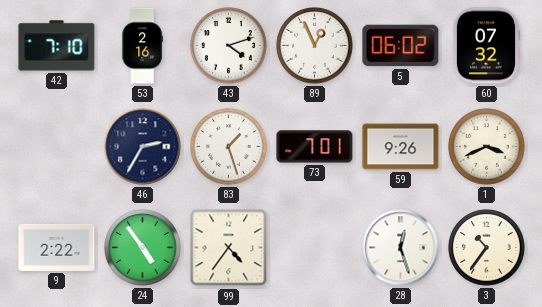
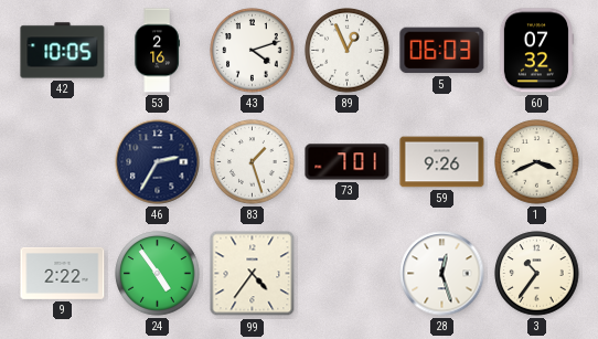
42: 7:10 -> 10:05
5: 06:02 -> 06:03
